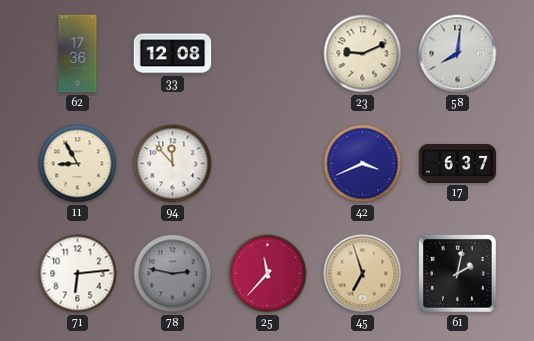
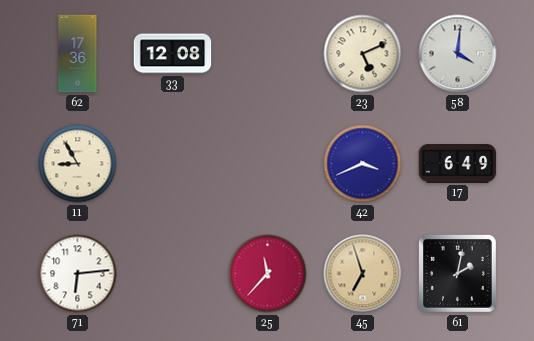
23: 9:11 -> 5:11
58: 8:01 -> 4:01
94: 11:53 -> none
17: 6:37 -> 6:49
78: 2:47 -> none
